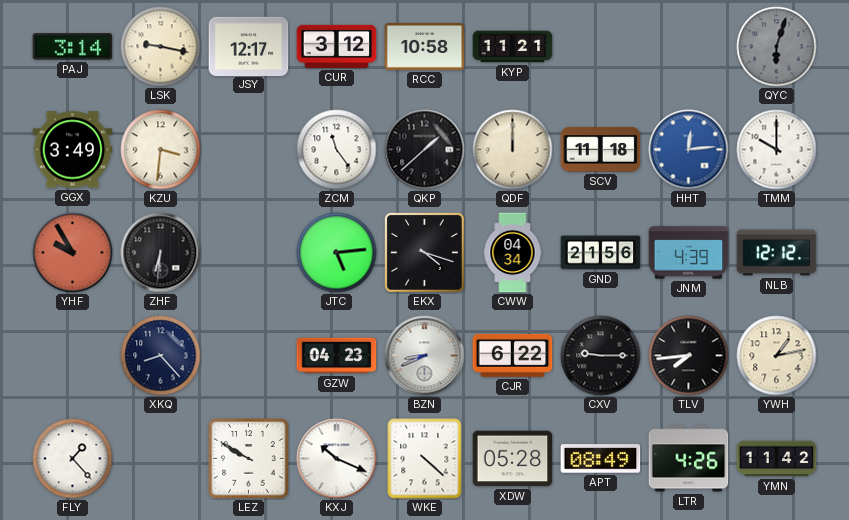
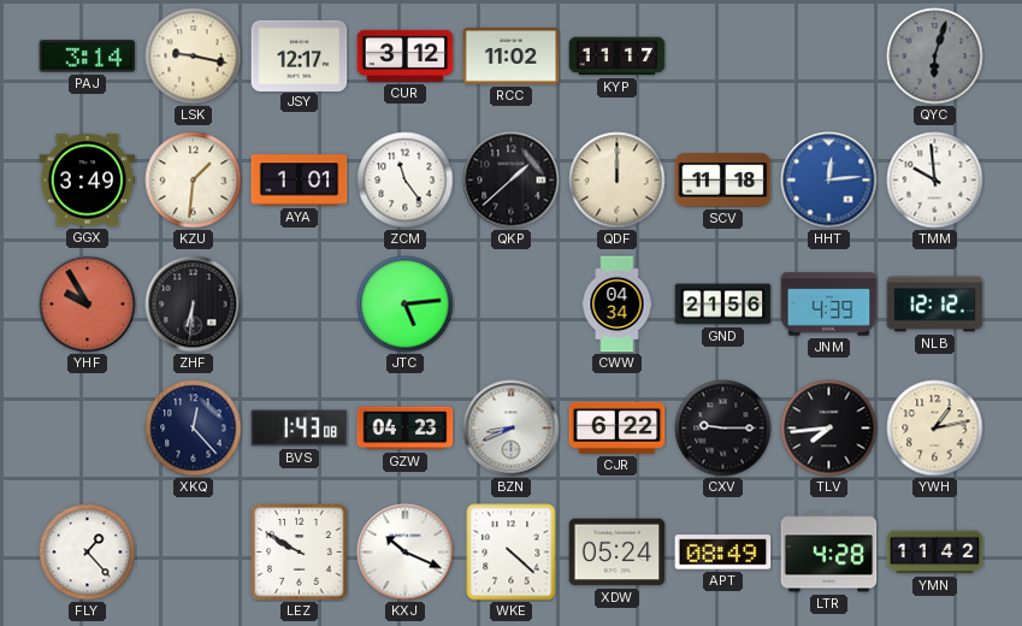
RCC: 10:58 -> 11:02
KYP: 11:21 -> 11:17
KZU: 3:31 -> 1:31
AYA: none -> 1:01
TMM: 10:00 -> 9:59
EKX: 4:18 -> none
XKQ: 8:23 -> 12:23
BVS: none -> 1:43
XDW: 05:28 -> 05:24
LTR: 4:26 -> 4:28
